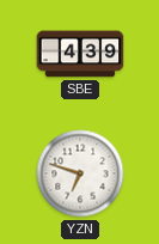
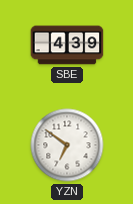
YZN: 6:48 -> 6:51
